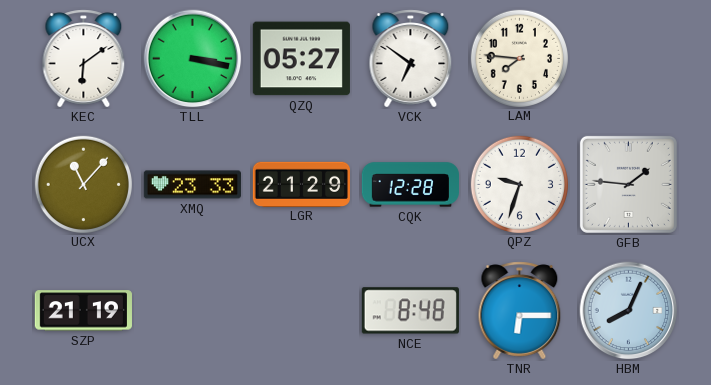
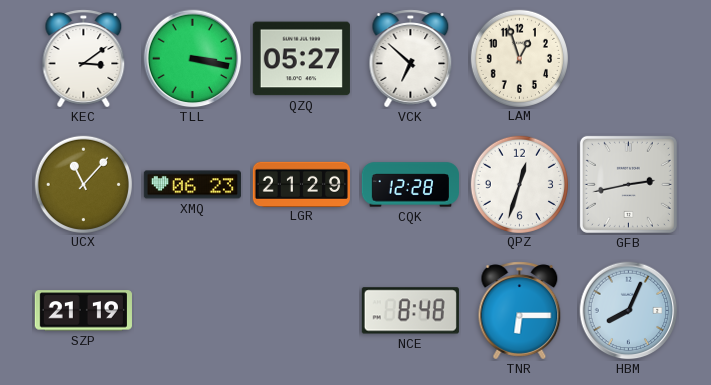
KEC: 6:09 -> 3:09
VCK: 6:51 -> 6:52
LAM: 7:46 -> 12:57
XMQ: 23:33 -> 06:23
QPZ: 9:33 -> 12:33
GFB: 1:46 -> 2:43
